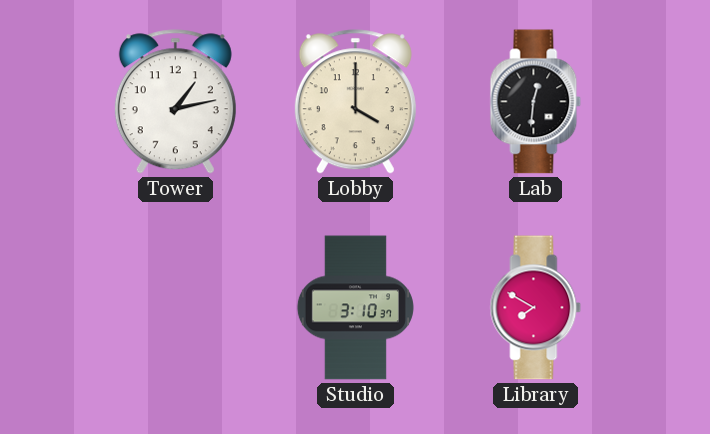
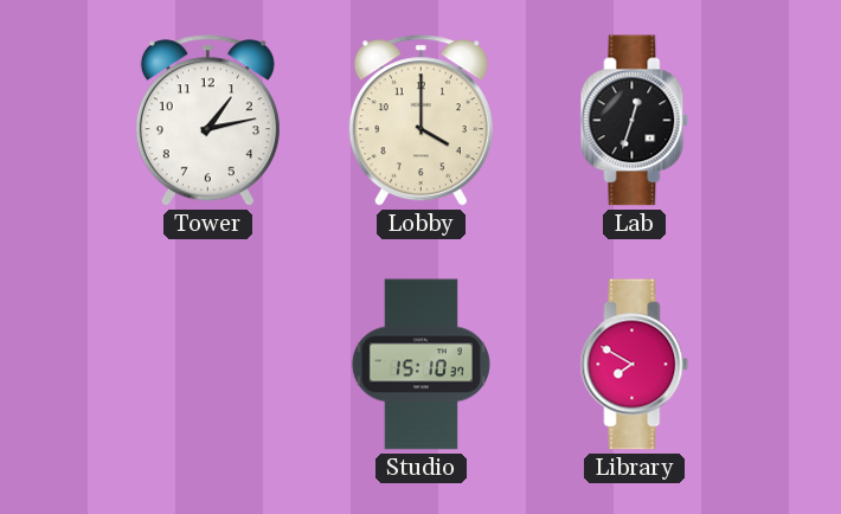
Lab: 12:31 -> 12:33
Studio: 3:10 -> 15:10
